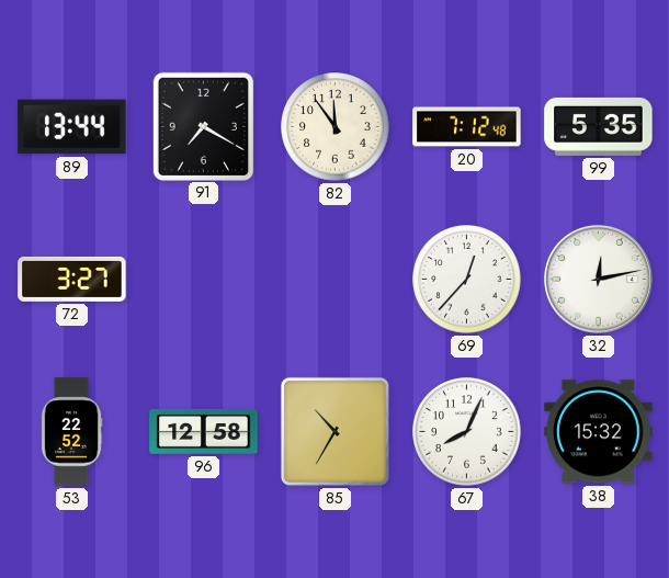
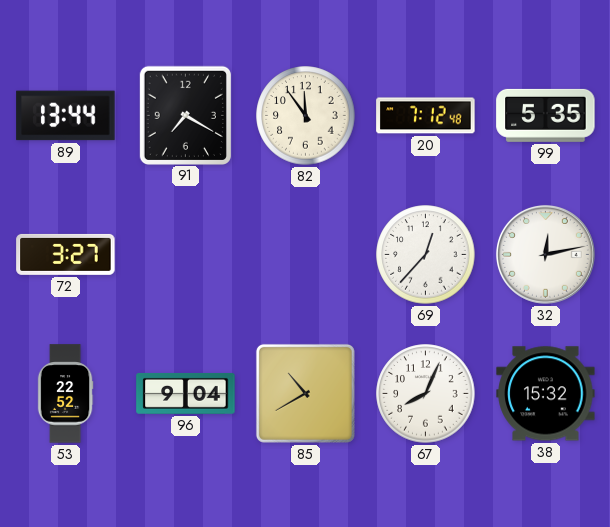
96: 12:58 -> 9:04
85: 10:35 -> 10:40
